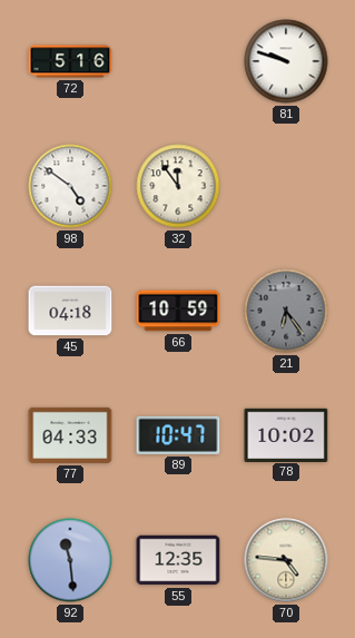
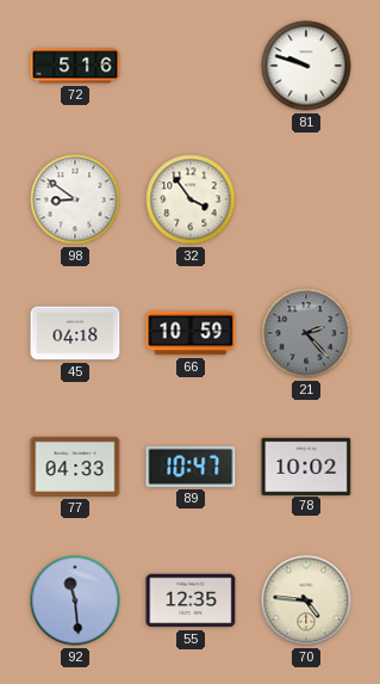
98: 4:51 -> 8:51
32: 11:54 -> 3:54
21: 6:24 -> 2:23
